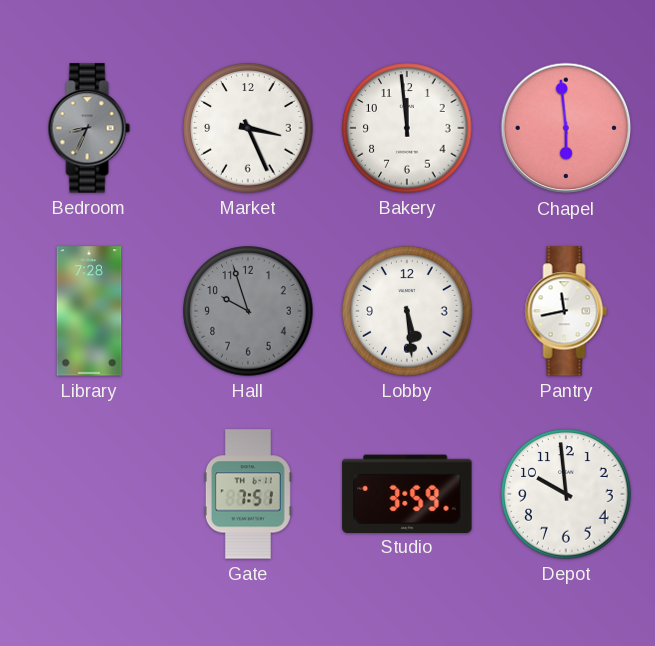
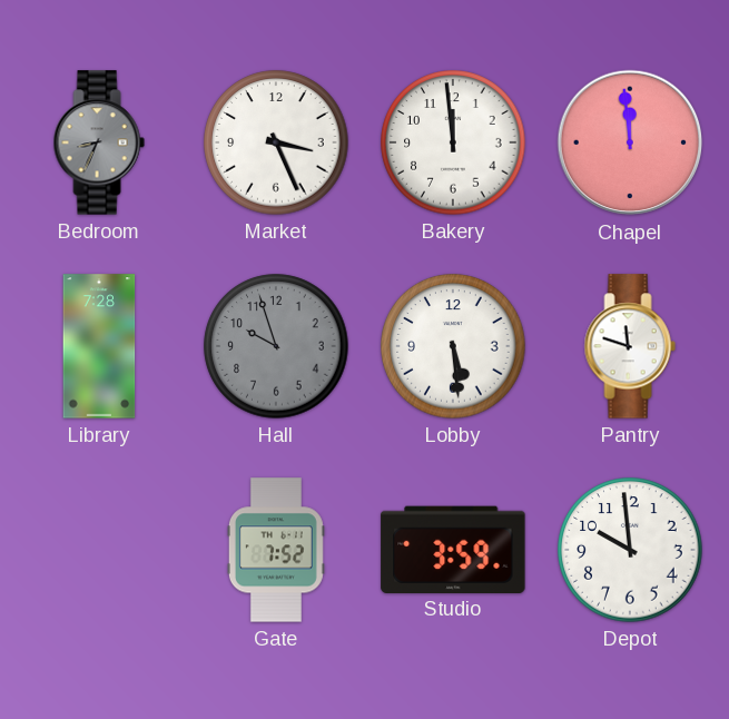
Chapel: 5:59 -> 11:59
Pantry: 11:43 -> 11:48
Gate: 7:51 -> 7:52
